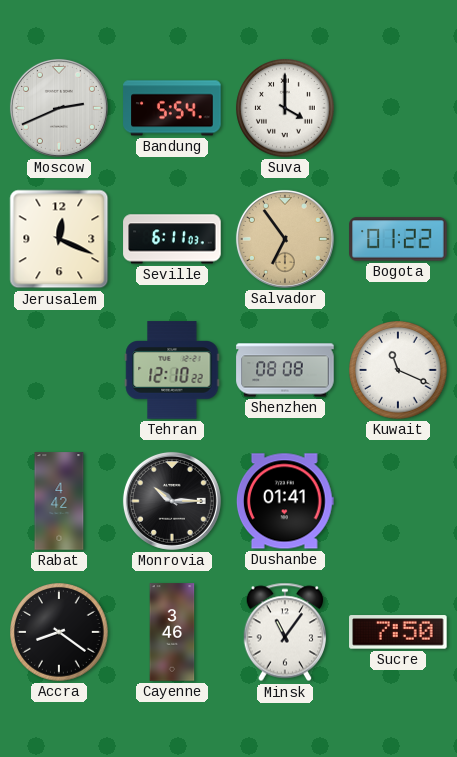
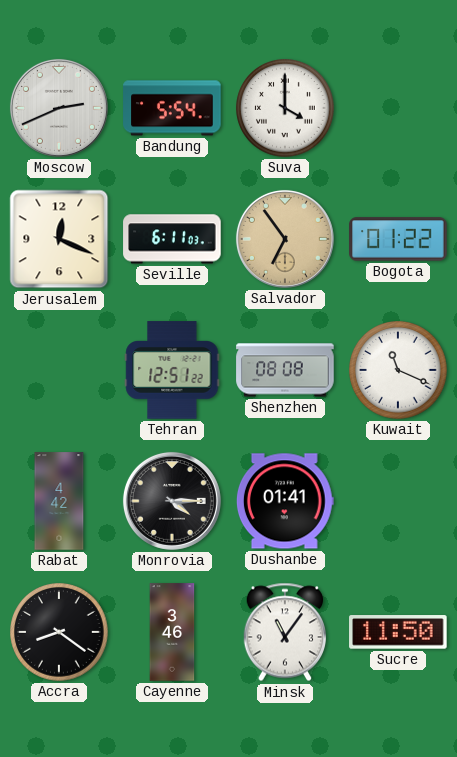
Tehran: 12:10 -> 12:51
Monrovia: 10:15 -> 4:15
Sucre: 7:50 -> 11:50
